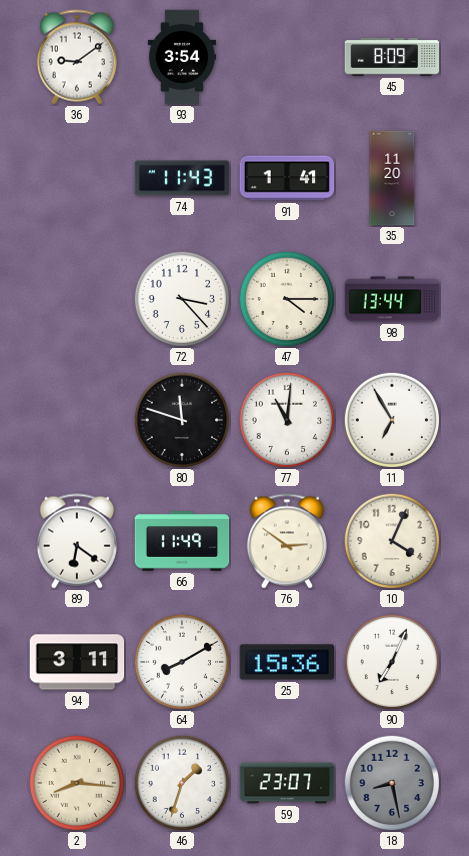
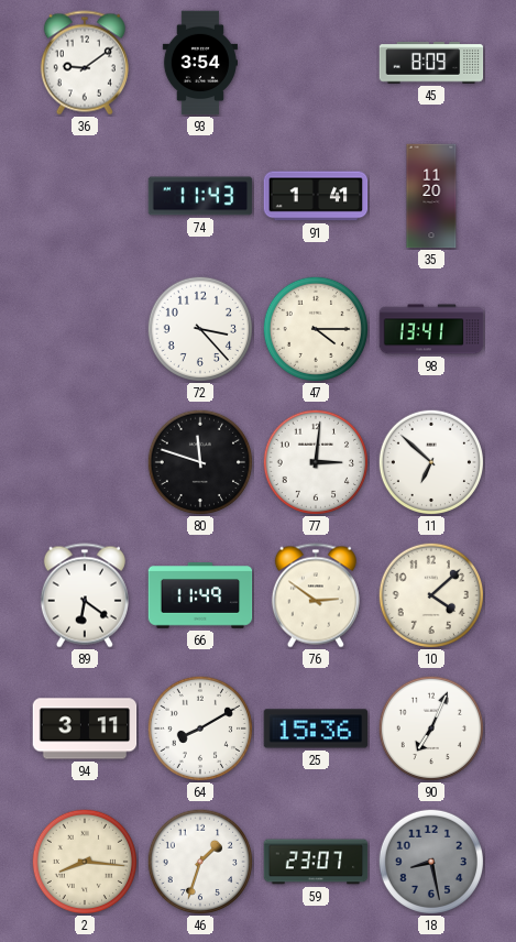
98: 13:44 -> 13:41
77: 11:01 -> 3:01
11: 6:55 -> 6:52
10: 4:04 -> 4:08
